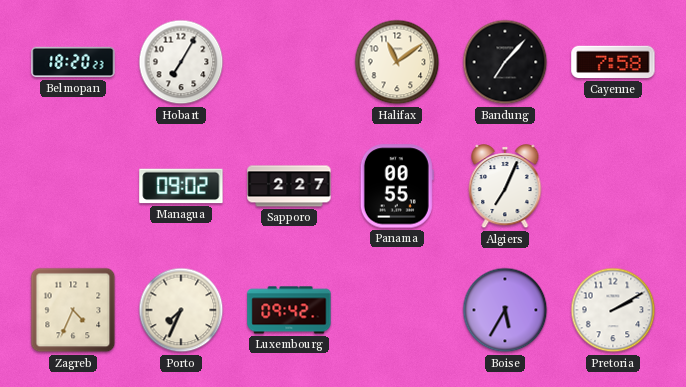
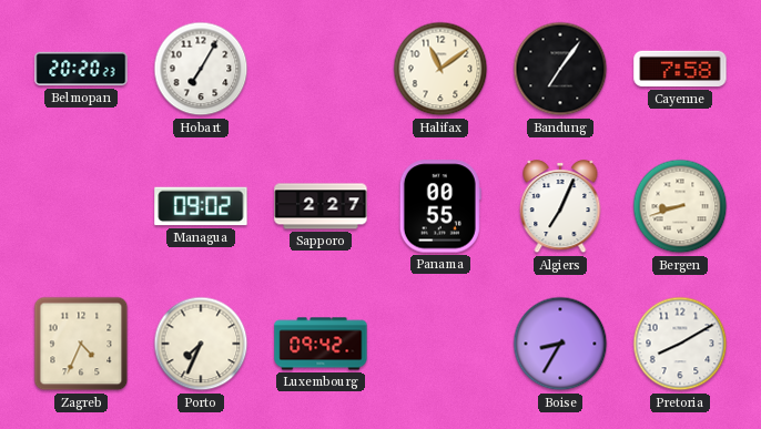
Belmopan: 18:20 -> 20:20
Bandung: 7:07 -> 7:06
Bergen: none -> 8:42
Boise: 5:35 -> 8:35
Pretoria: 2:10 -> 8:10
